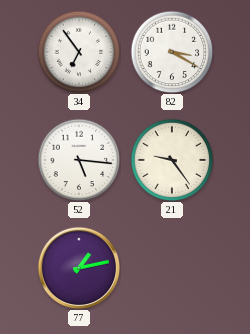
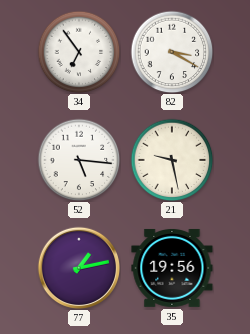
21: 9:24 -> 9:28
35: none -> 19:56
